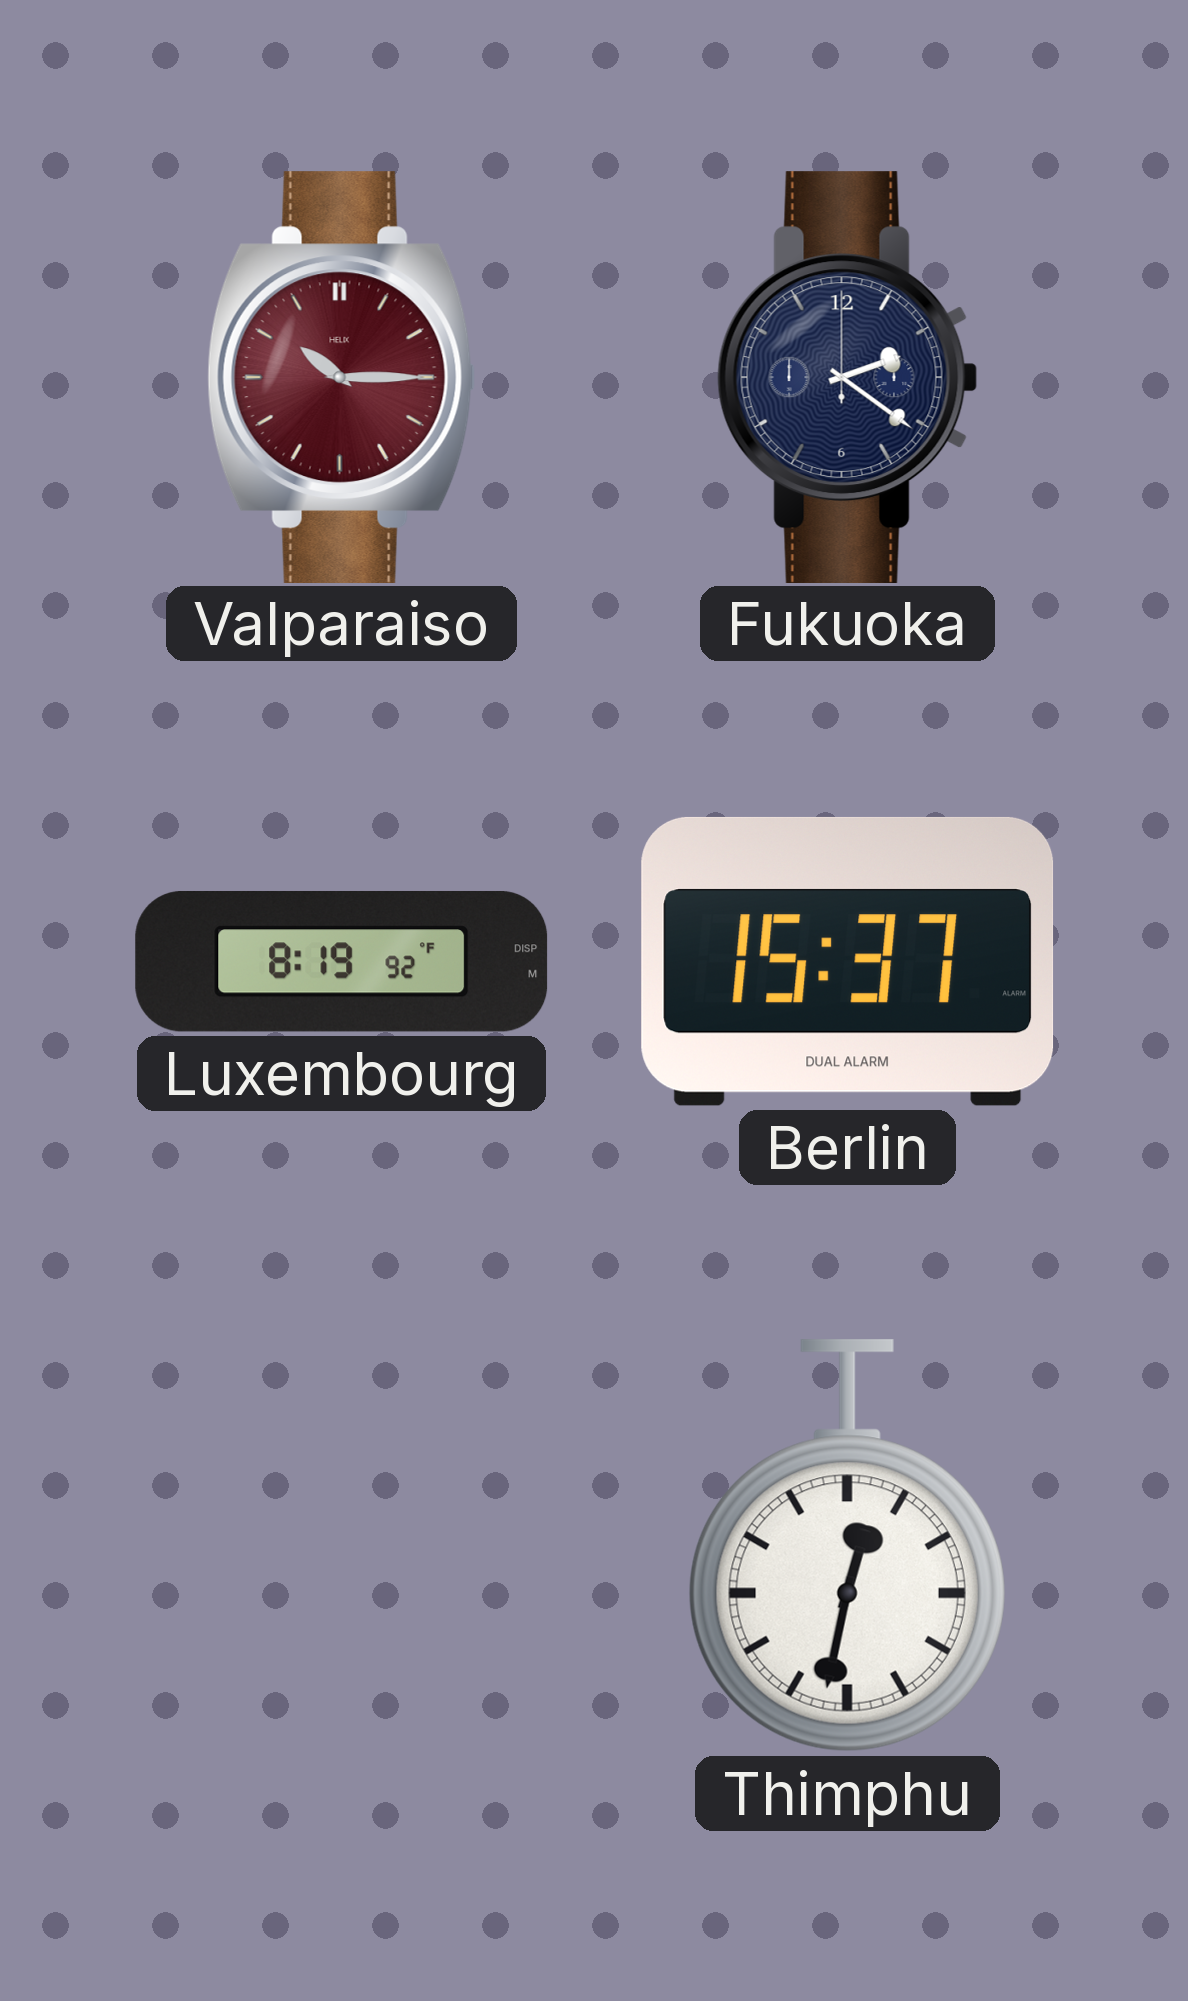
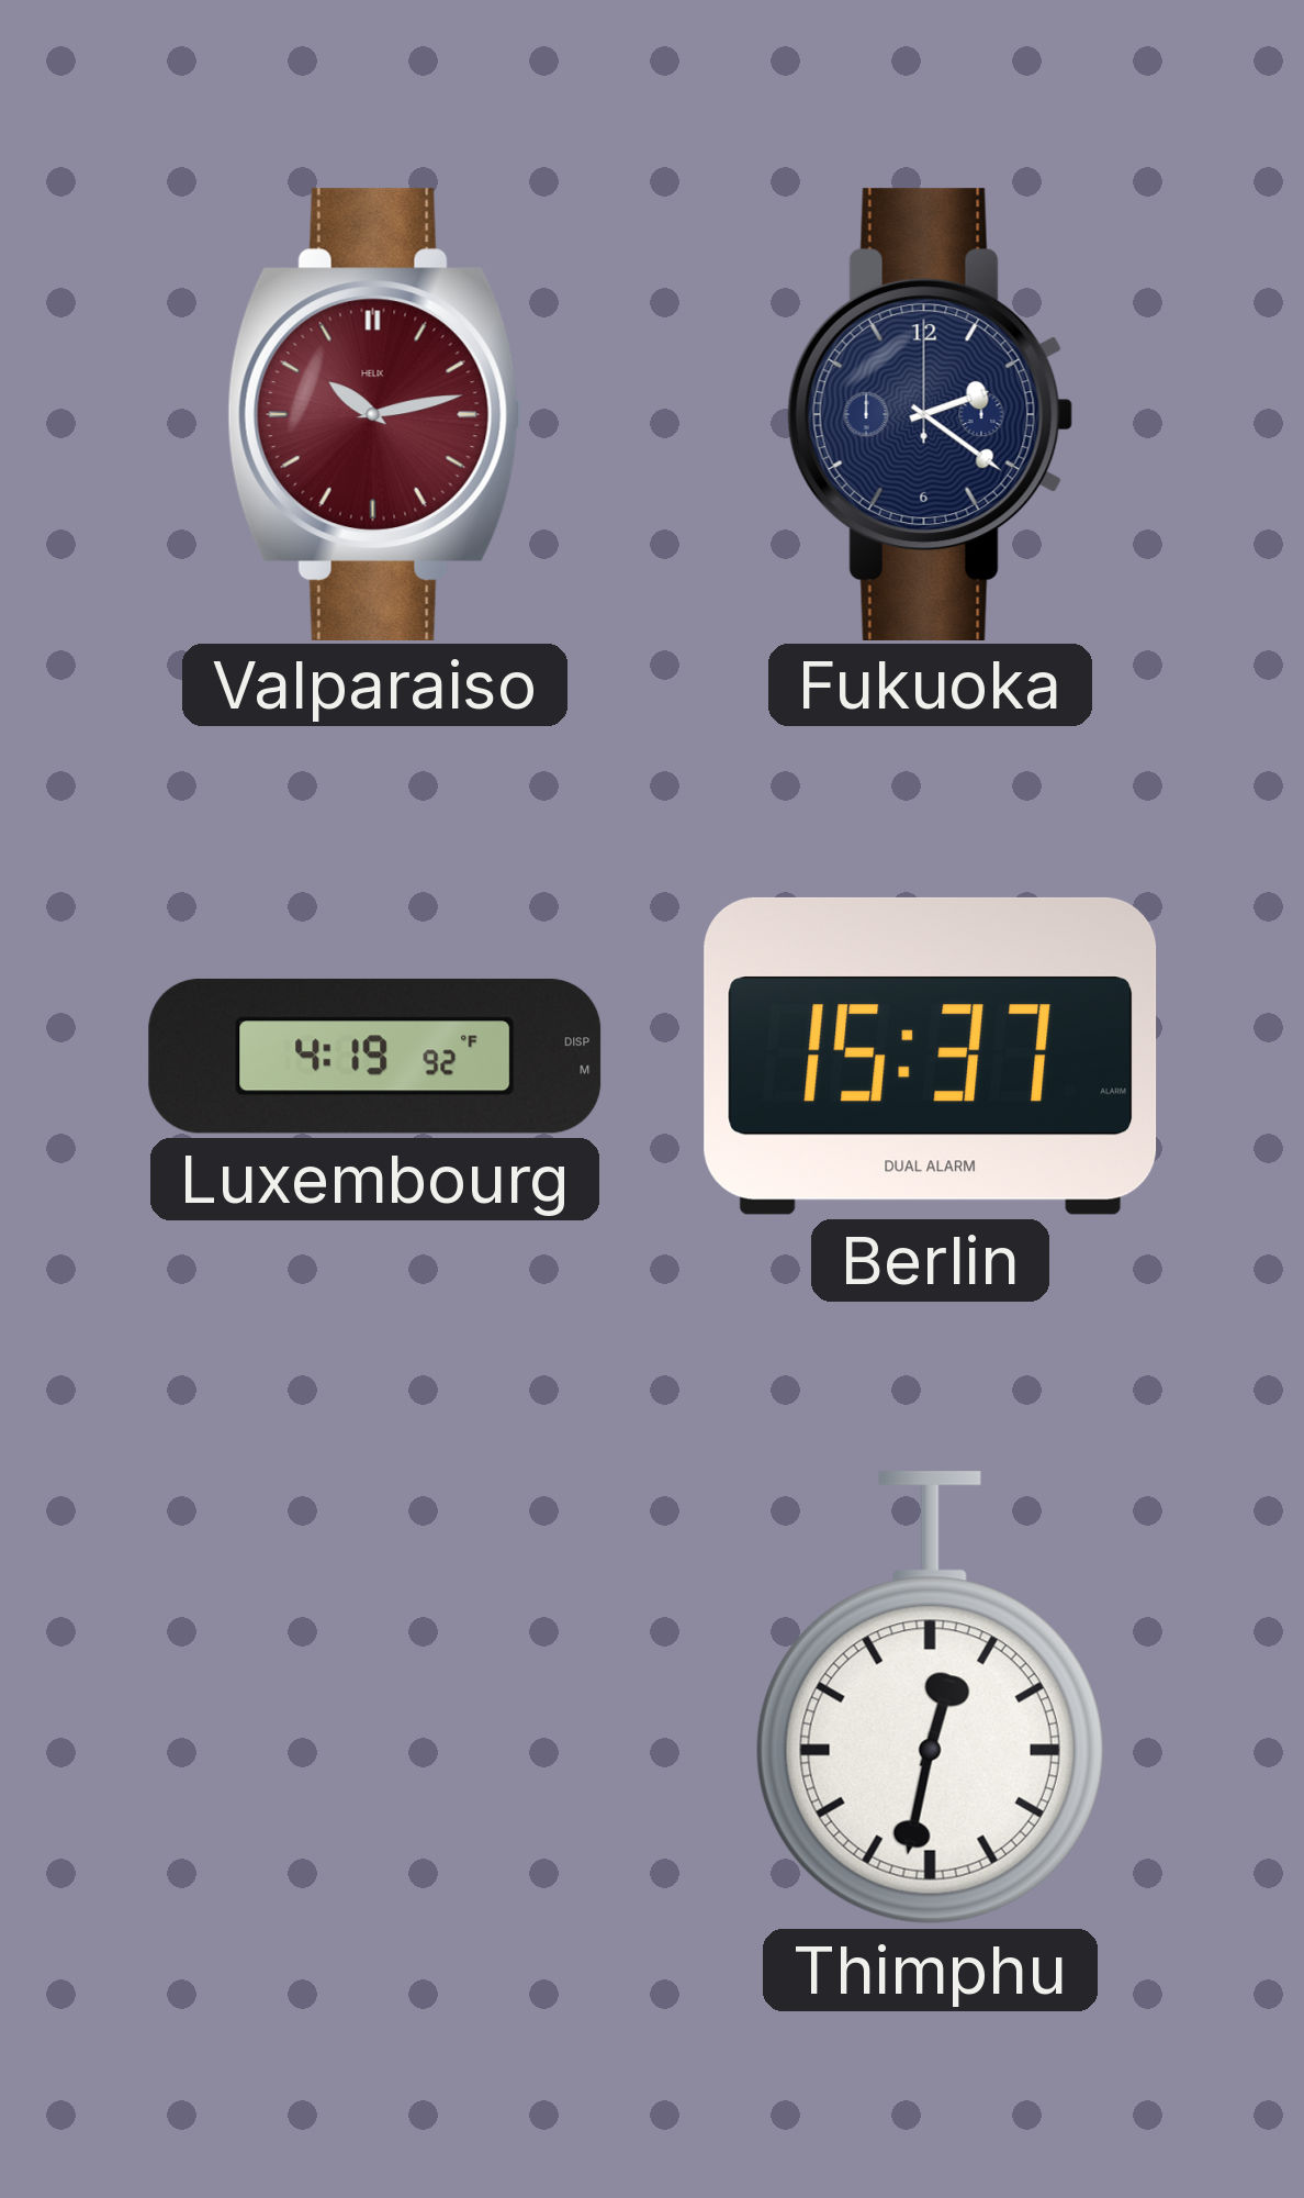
Valparaiso: 10:15 -> 10:13
Luxembourg: 8:19 -> 4:19
